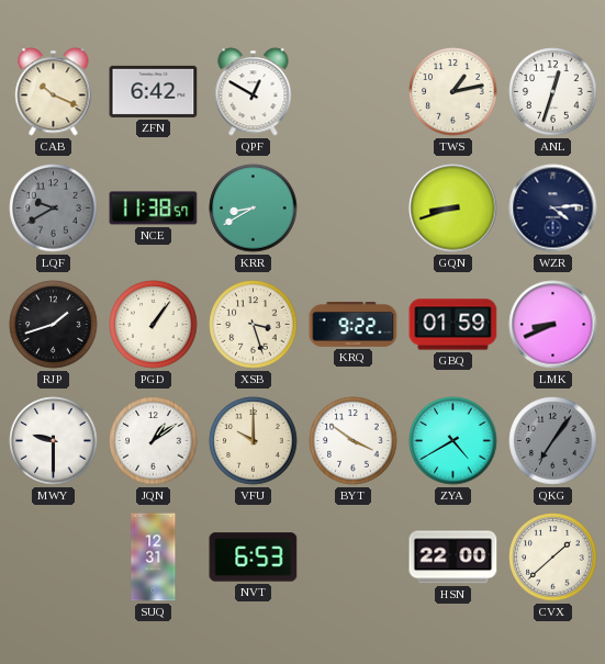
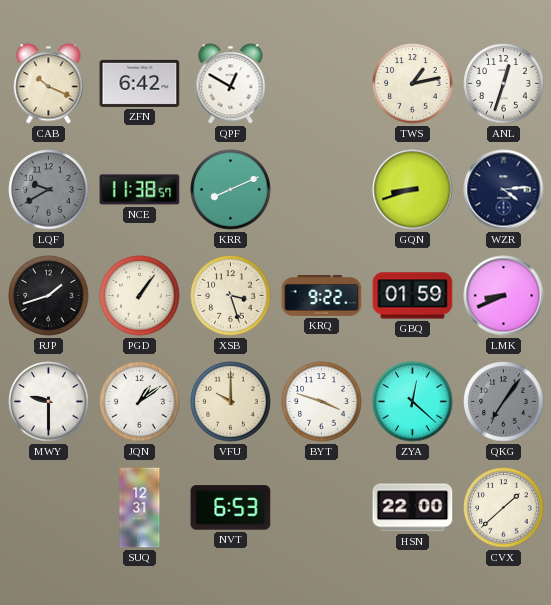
KRR: 8:40 -> 8:11
BYT: 3:51 -> 3:48
ZYA: 4:40 -> 12:22
